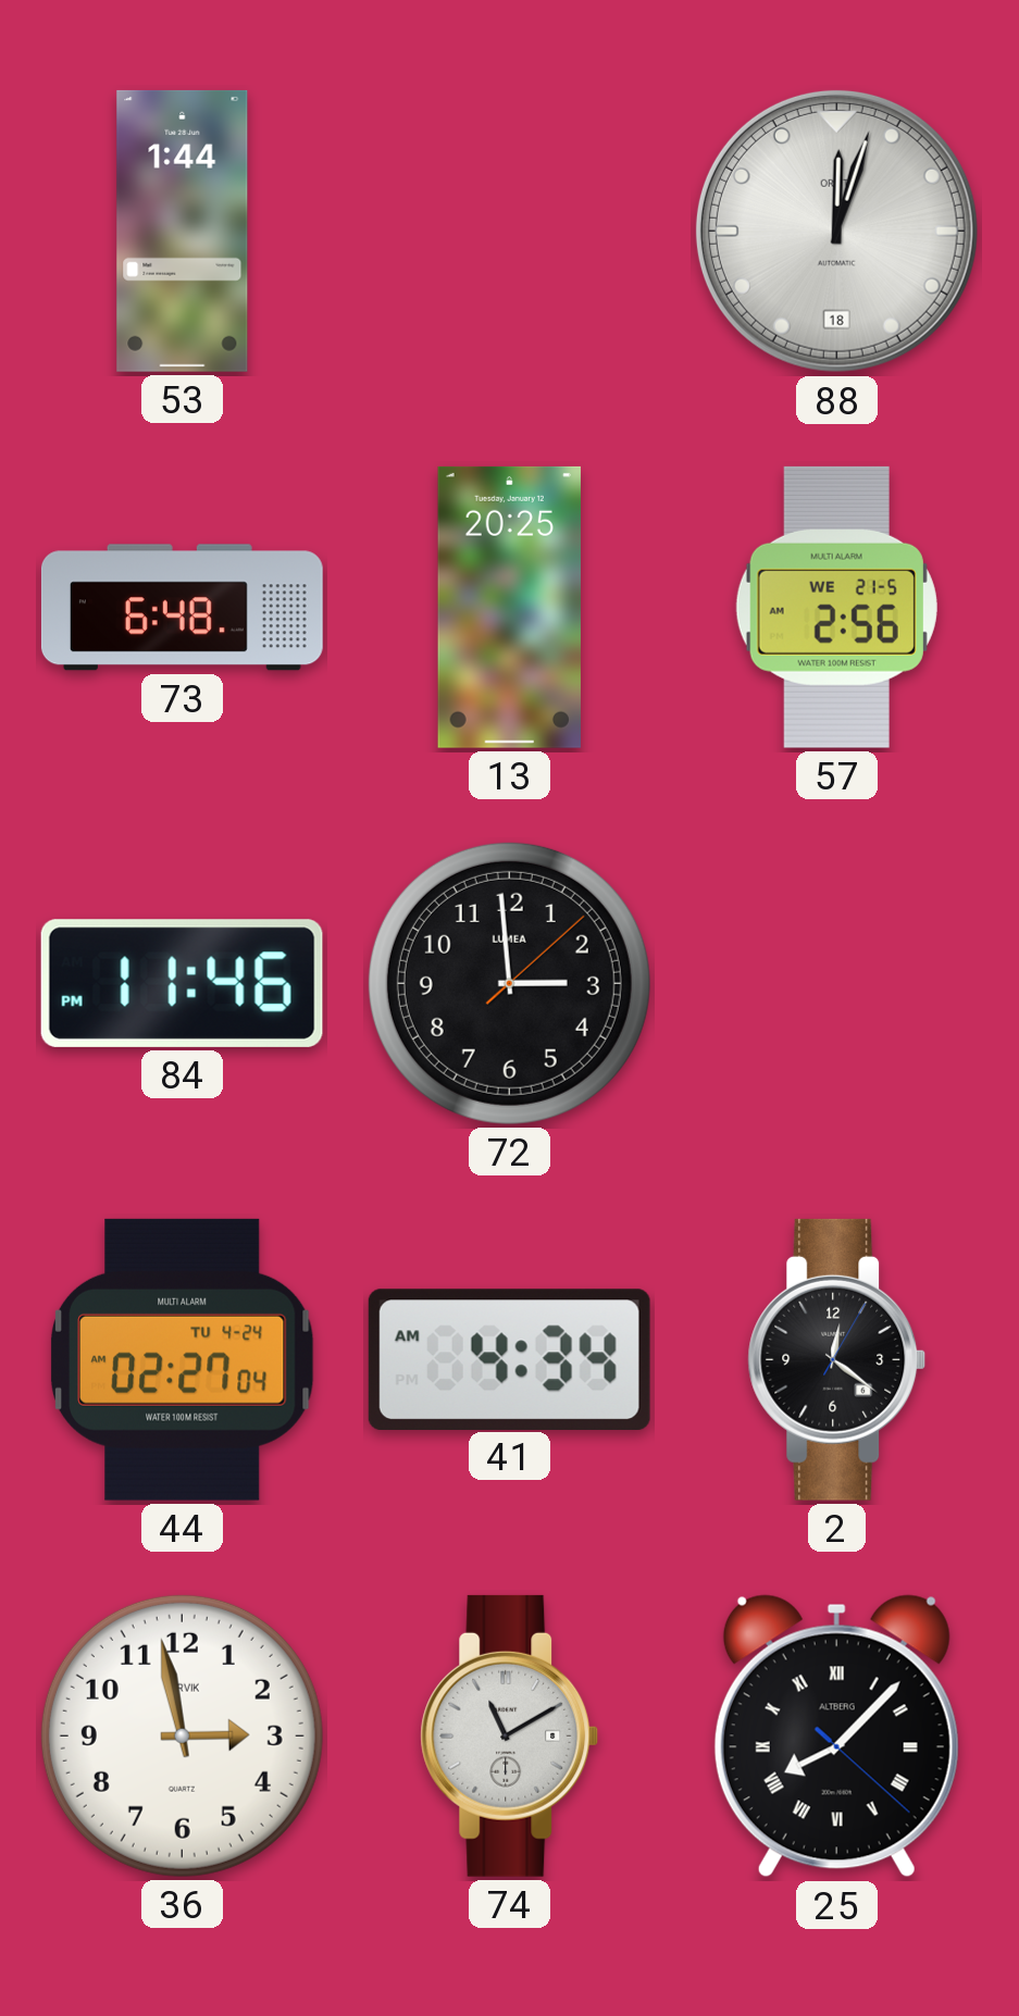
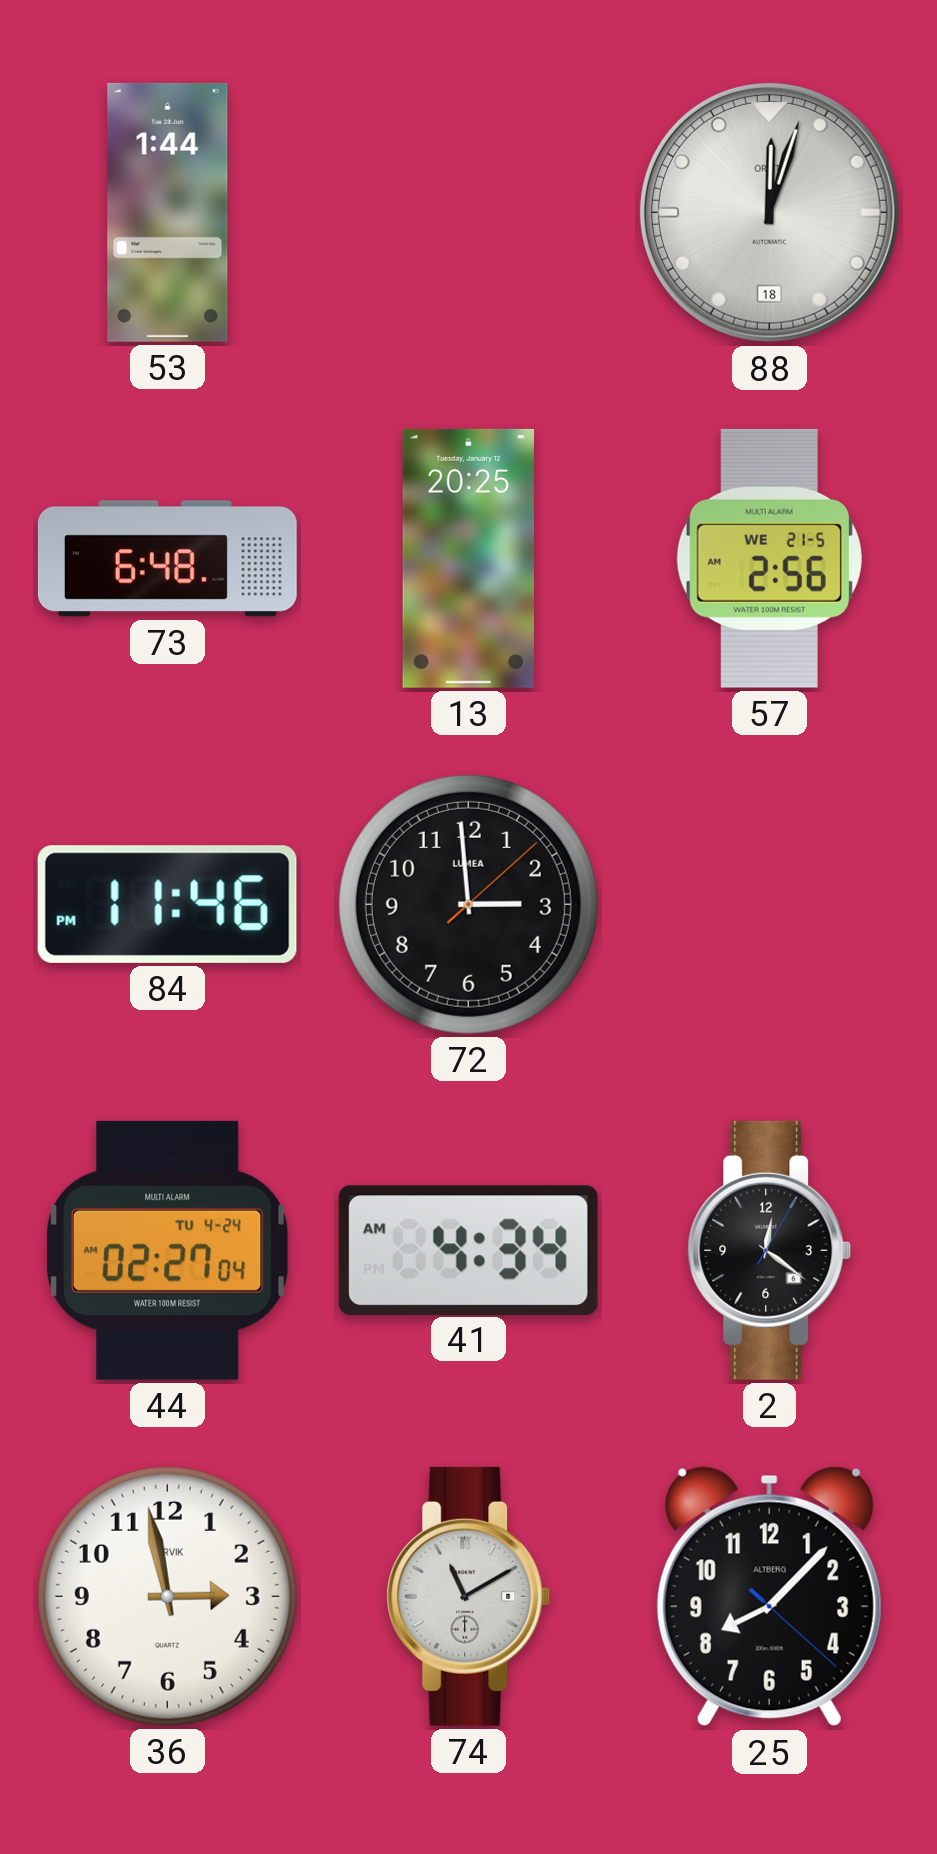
25 numerals: Roman -> Arabic
